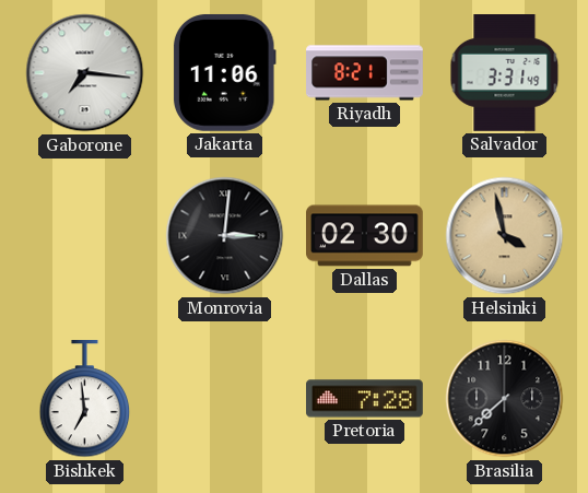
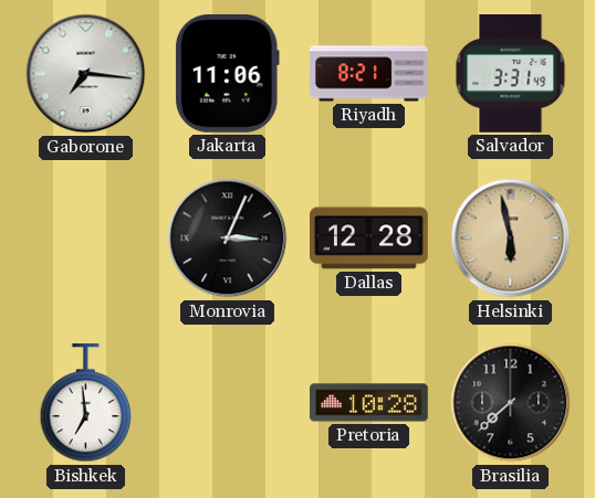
Monrovia: 3:01 -> 3:04
Dallas: 02:30 -> 12:28
Helsinki: 3:58 -> 5:58
Pretoria: 7:28 -> 10:28
